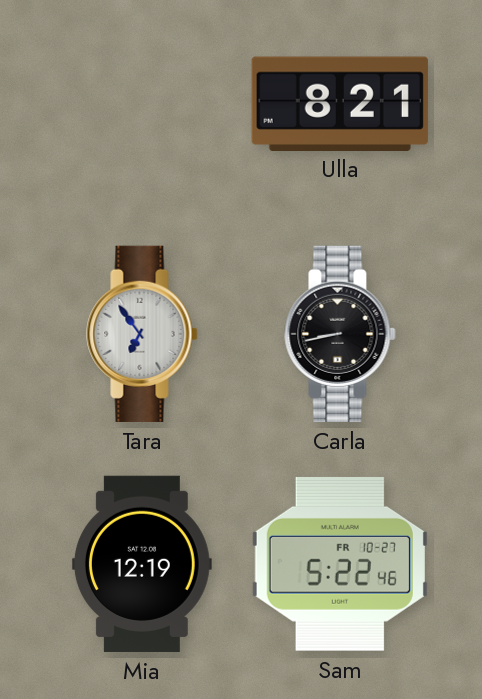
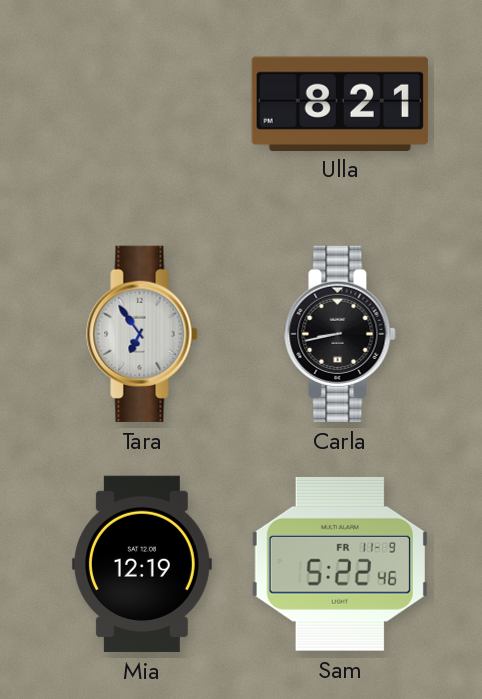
Sam date: FR 10-27 -> FR 11-9
